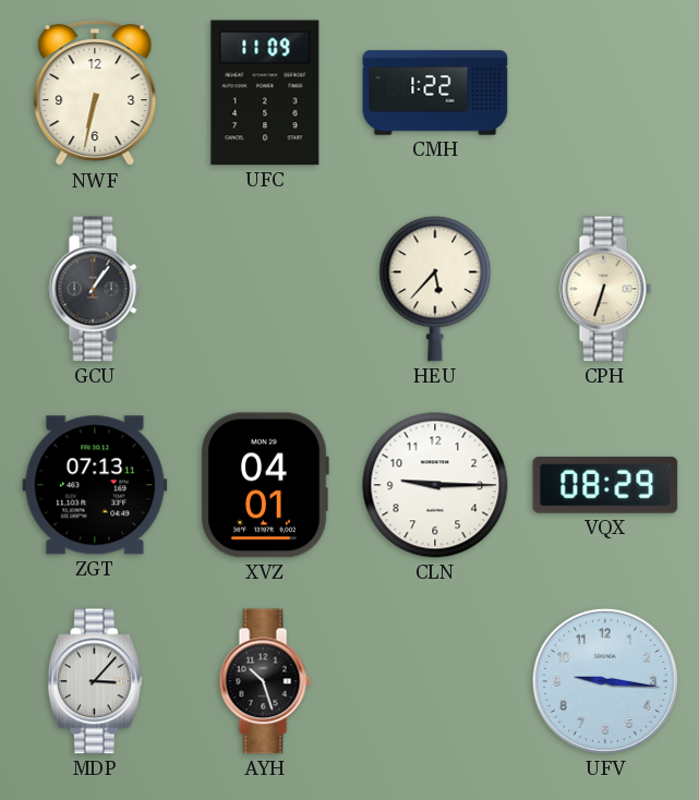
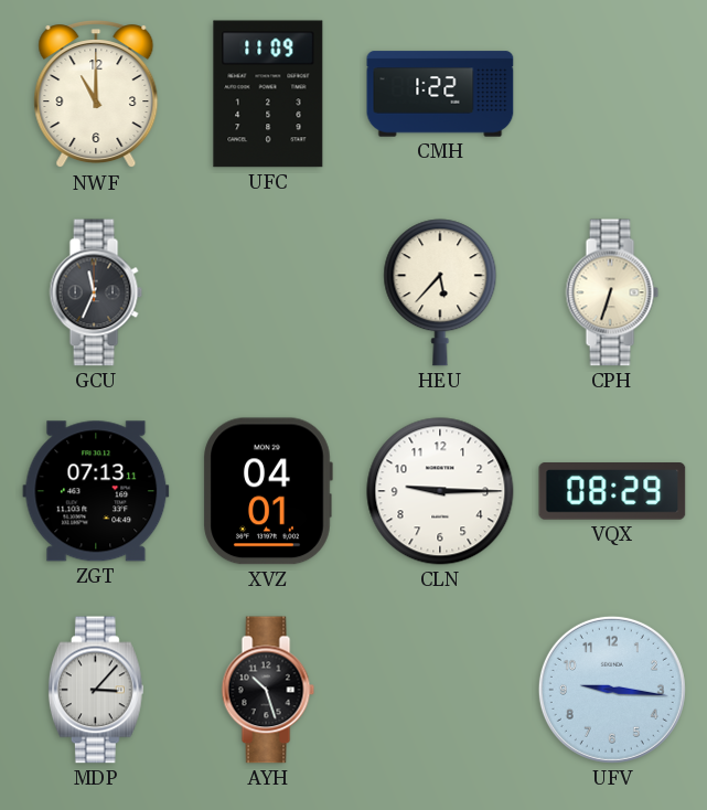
NWF: 6:32 -> 11:00
GCU: 1:06 -> 11:34
